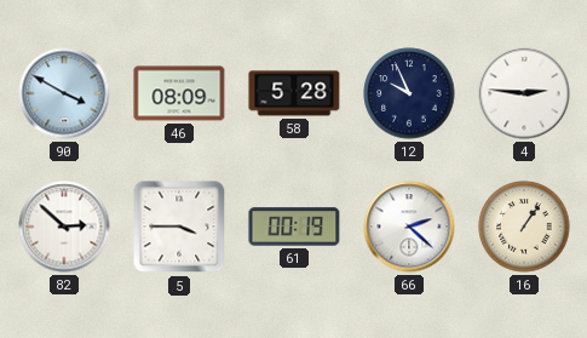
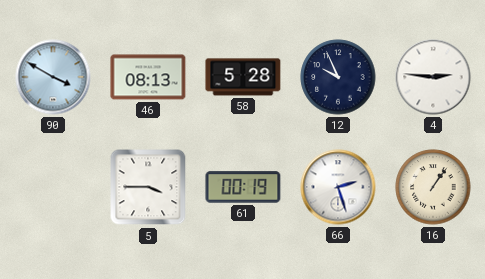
46: 08:09 -> 08:13
82: 2:52 -> none
66: 2:22 -> 2:27
